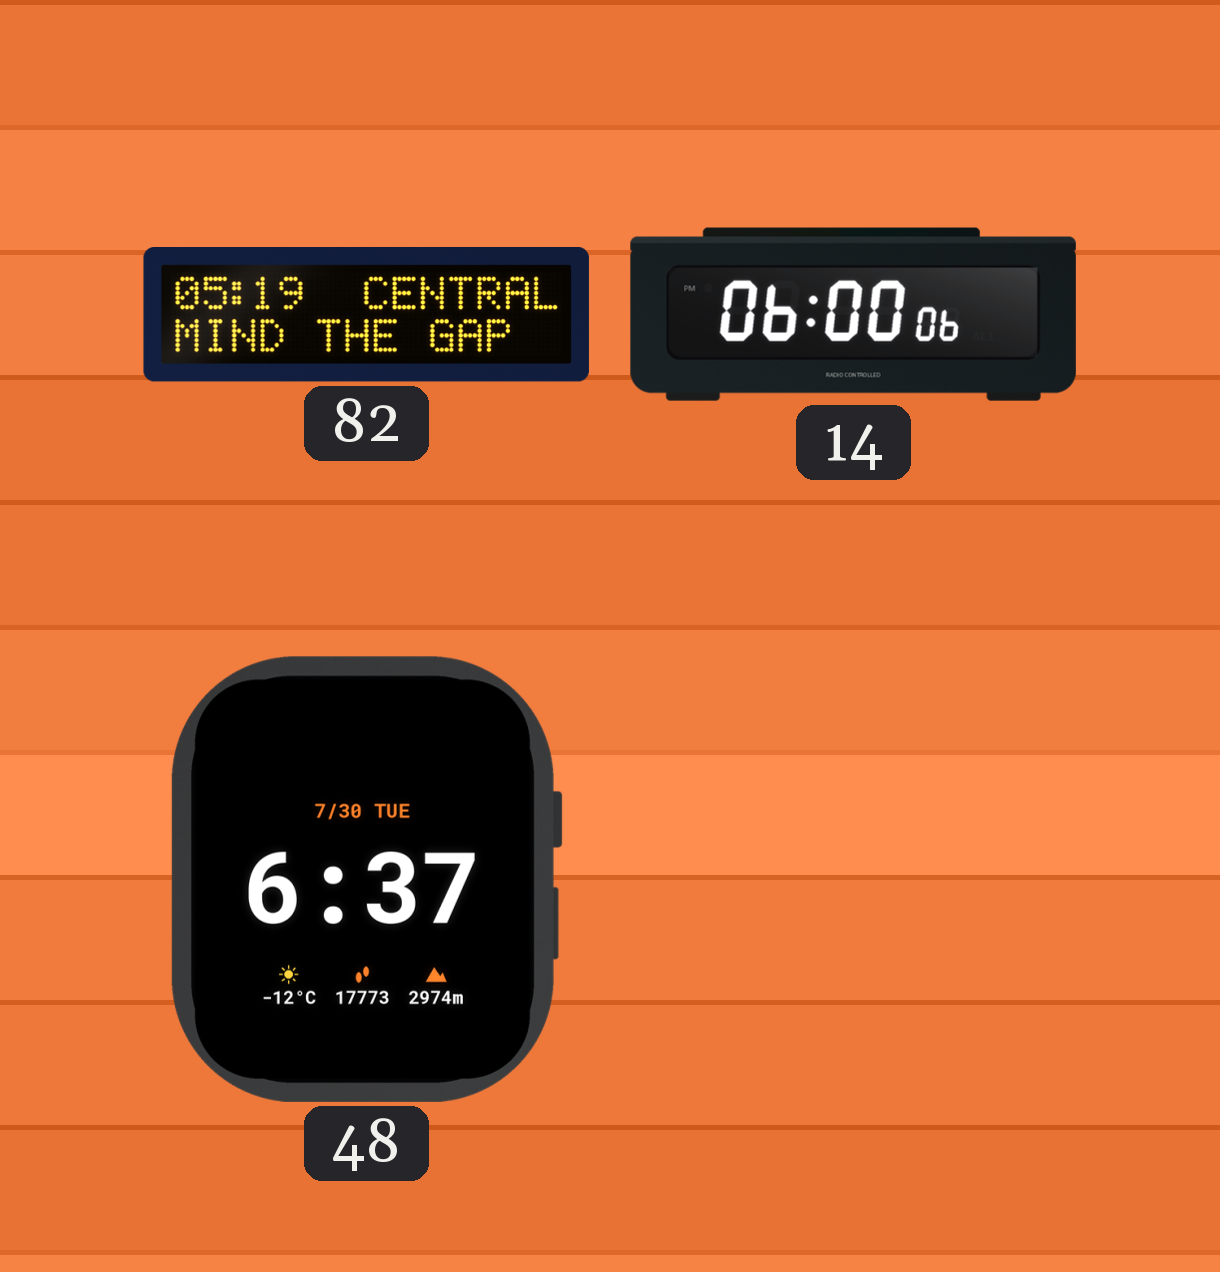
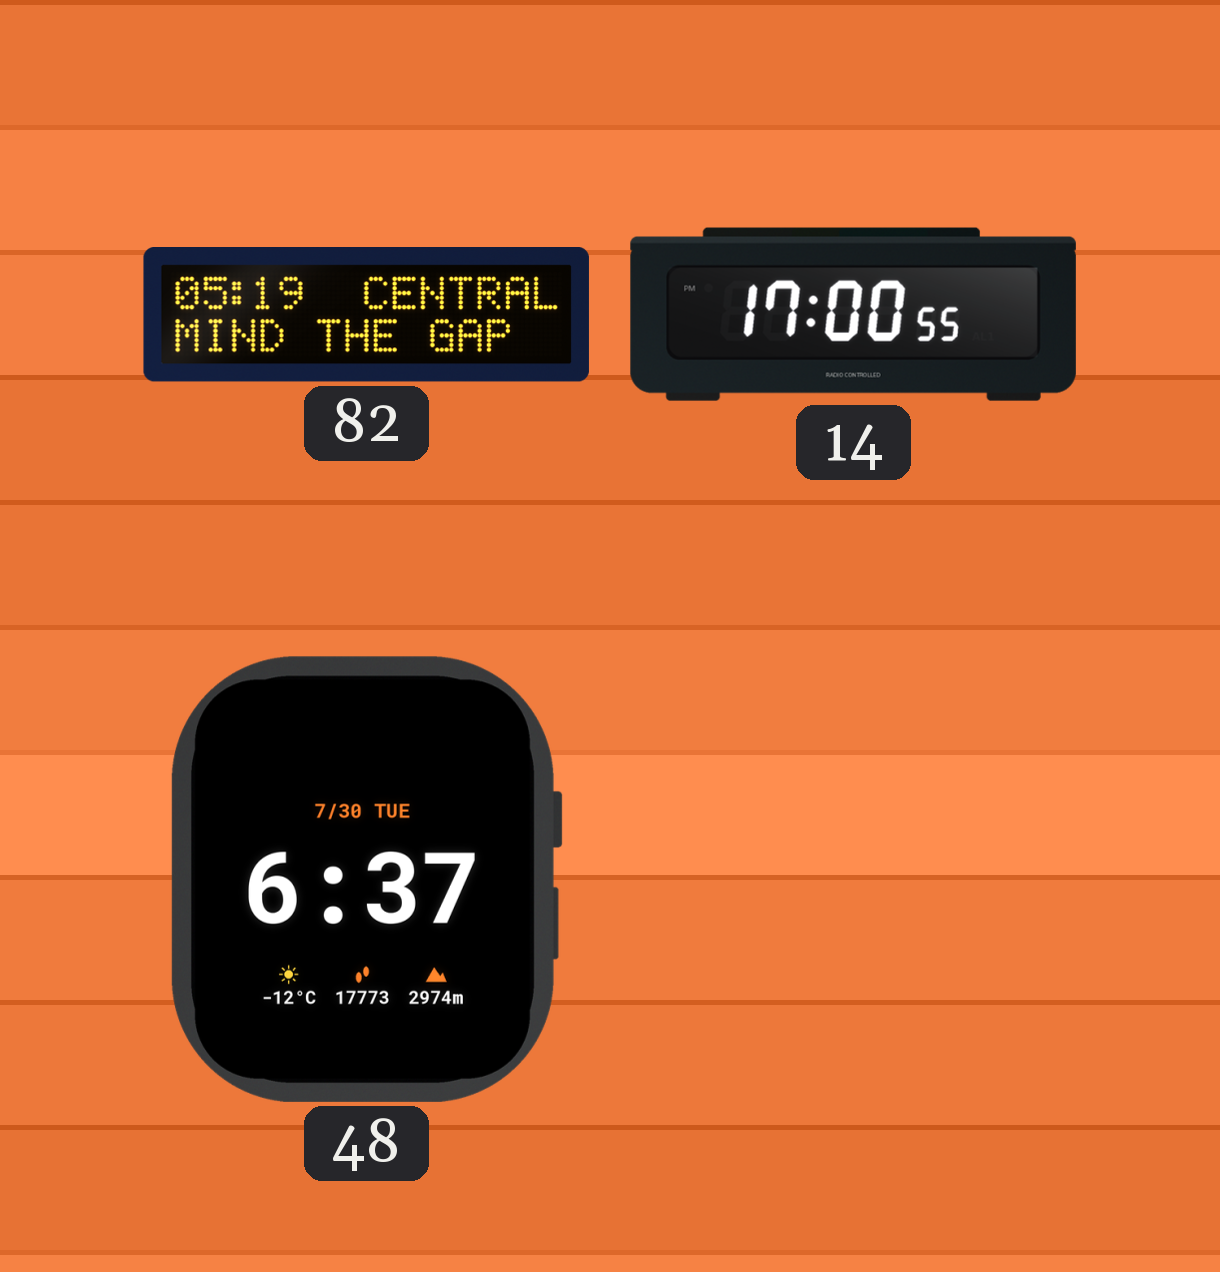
14: 06:00 -> 17:00
